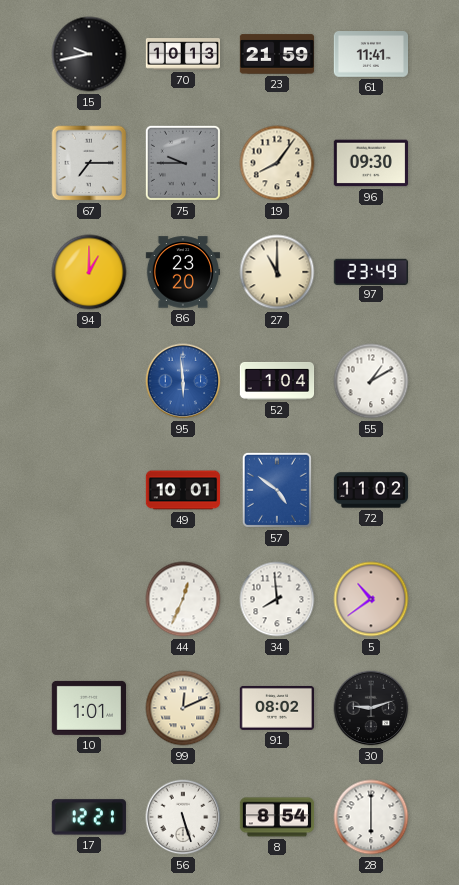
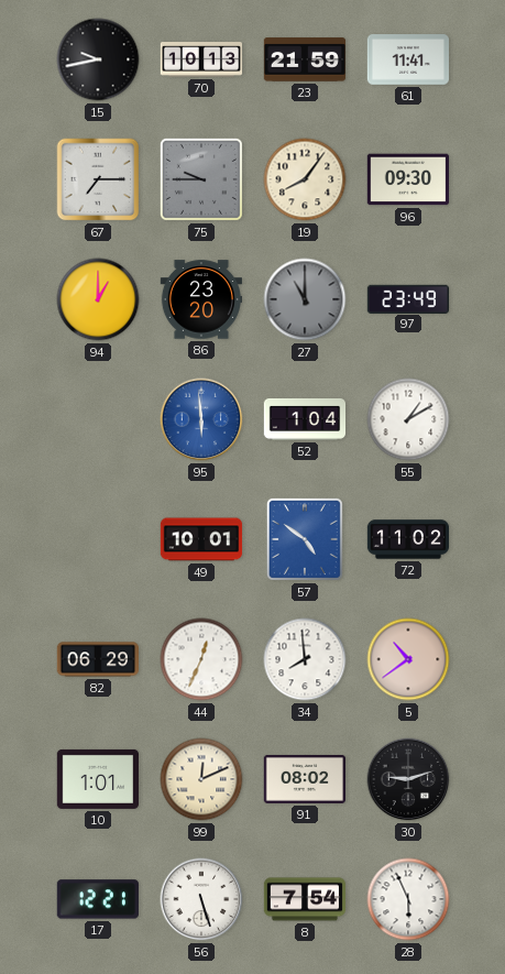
27 dial: cream -> grey
82: none -> 06:29
8: 8:54 -> 7:54
28: 6:00 -> 5:56
